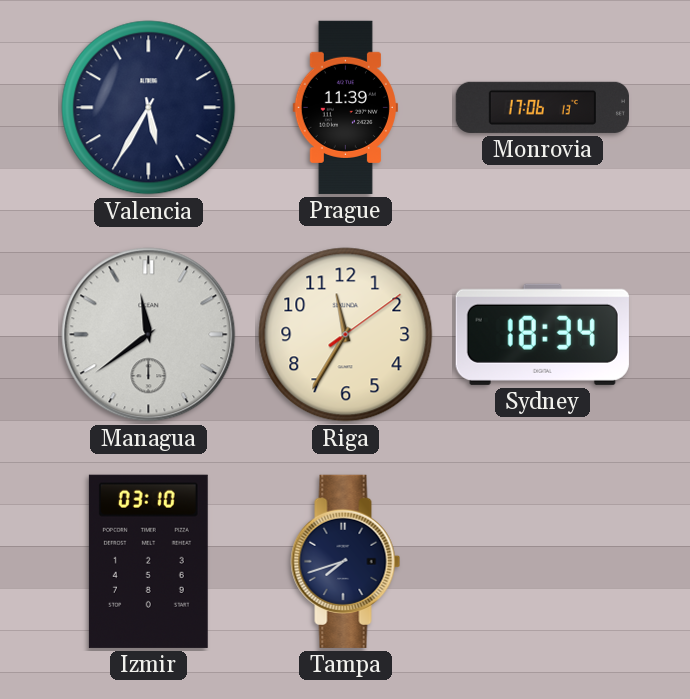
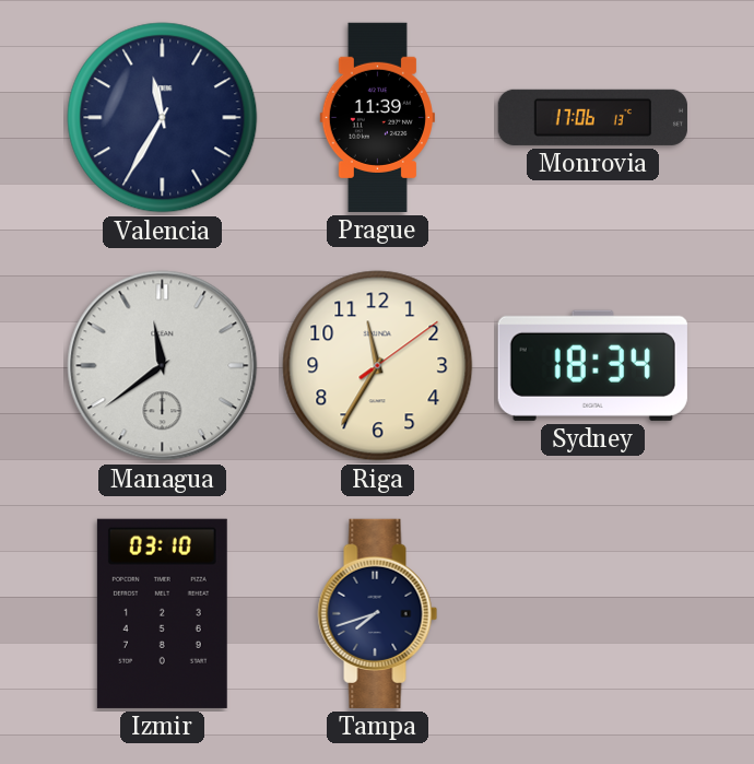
Valencia: 5:35 -> 11:35
